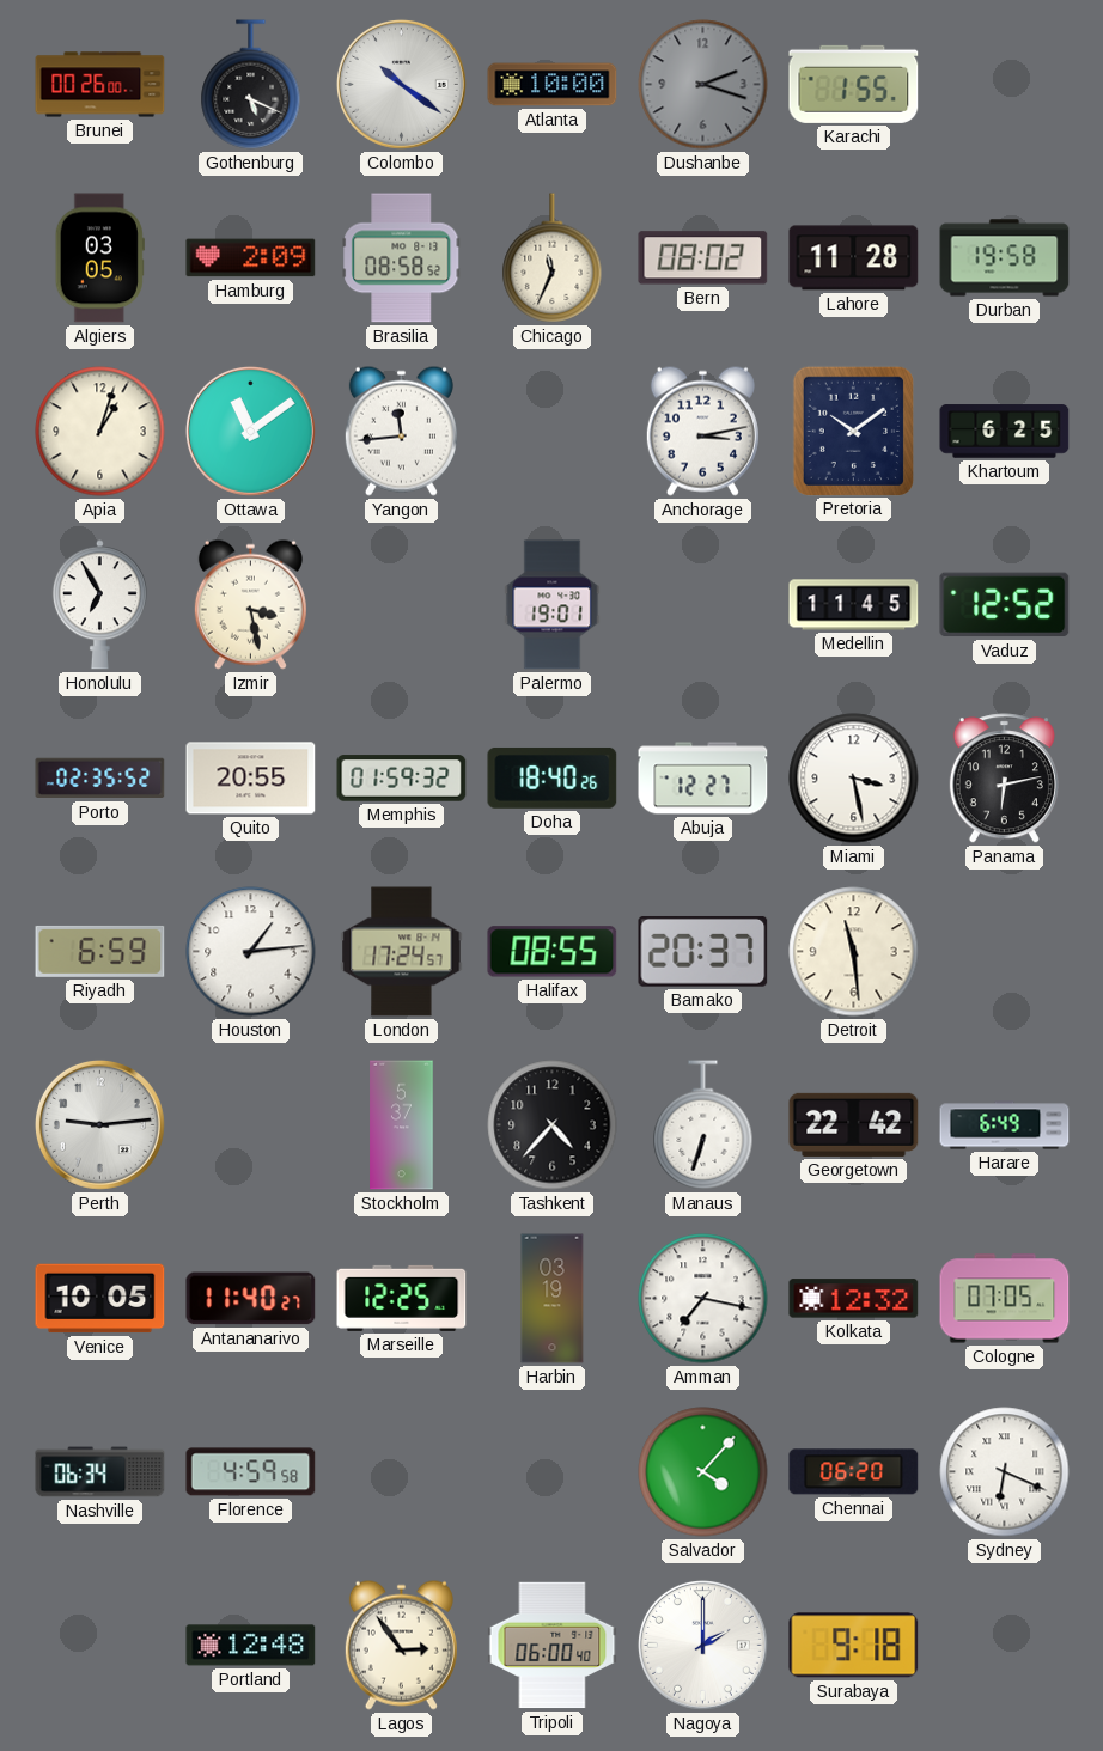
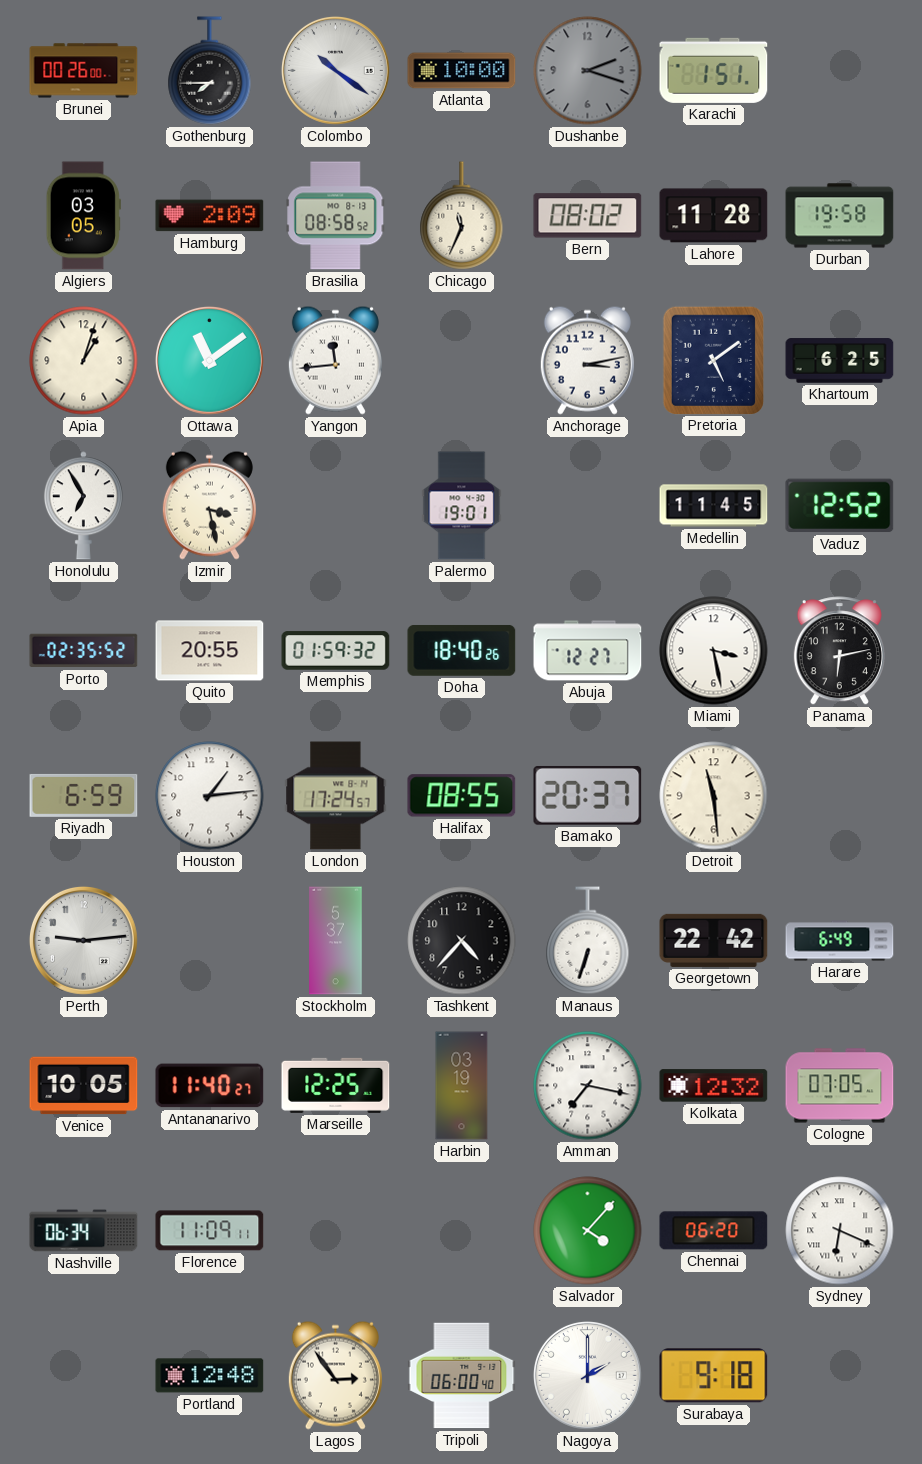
Gothenburg: 5:19 -> 7:45
Karachi: 1:55 -> 1:51
Pretoria: 10:09 -> 5:09
Florence: 4:59 -> 11:09
